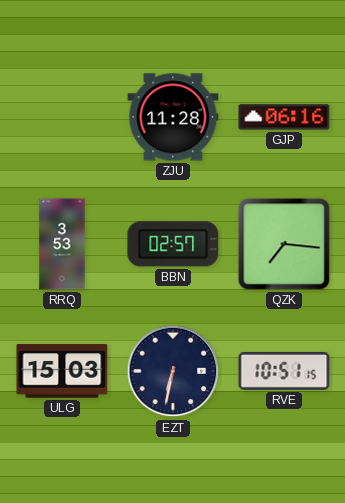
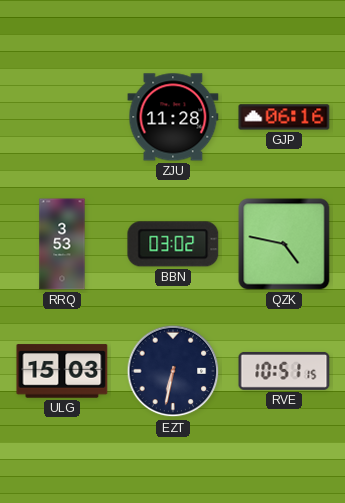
BBN: 02:57 -> 03:02
QZK: 7:16 -> 4:47
